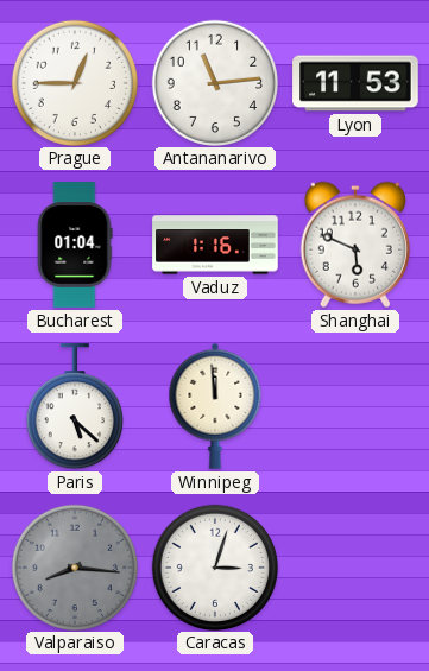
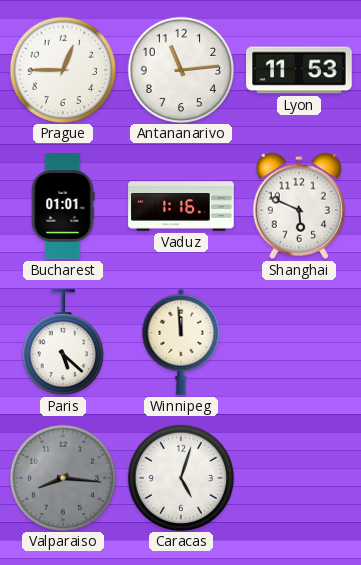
Bucharest: 01:04 -> 01:01
Caracas: 3:03 -> 5:03
